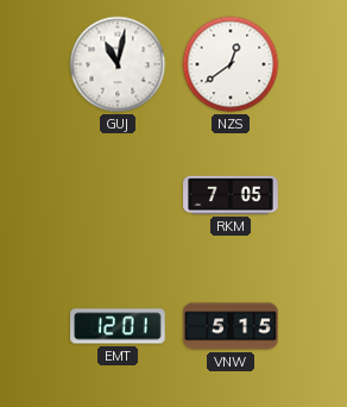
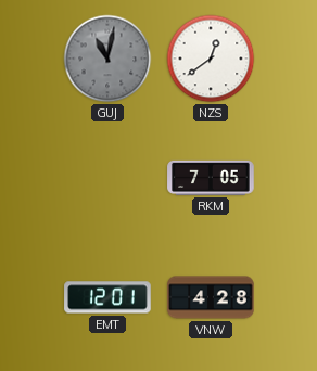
GUJ dial: white -> grey
VNW: 5:15 -> 4:28
